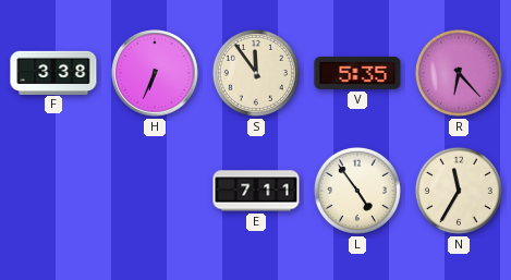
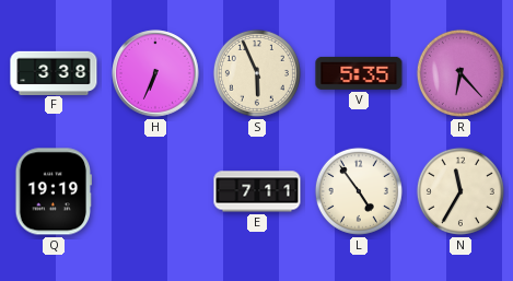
S: 11:54 -> 5:56
Q: none -> 19:19
